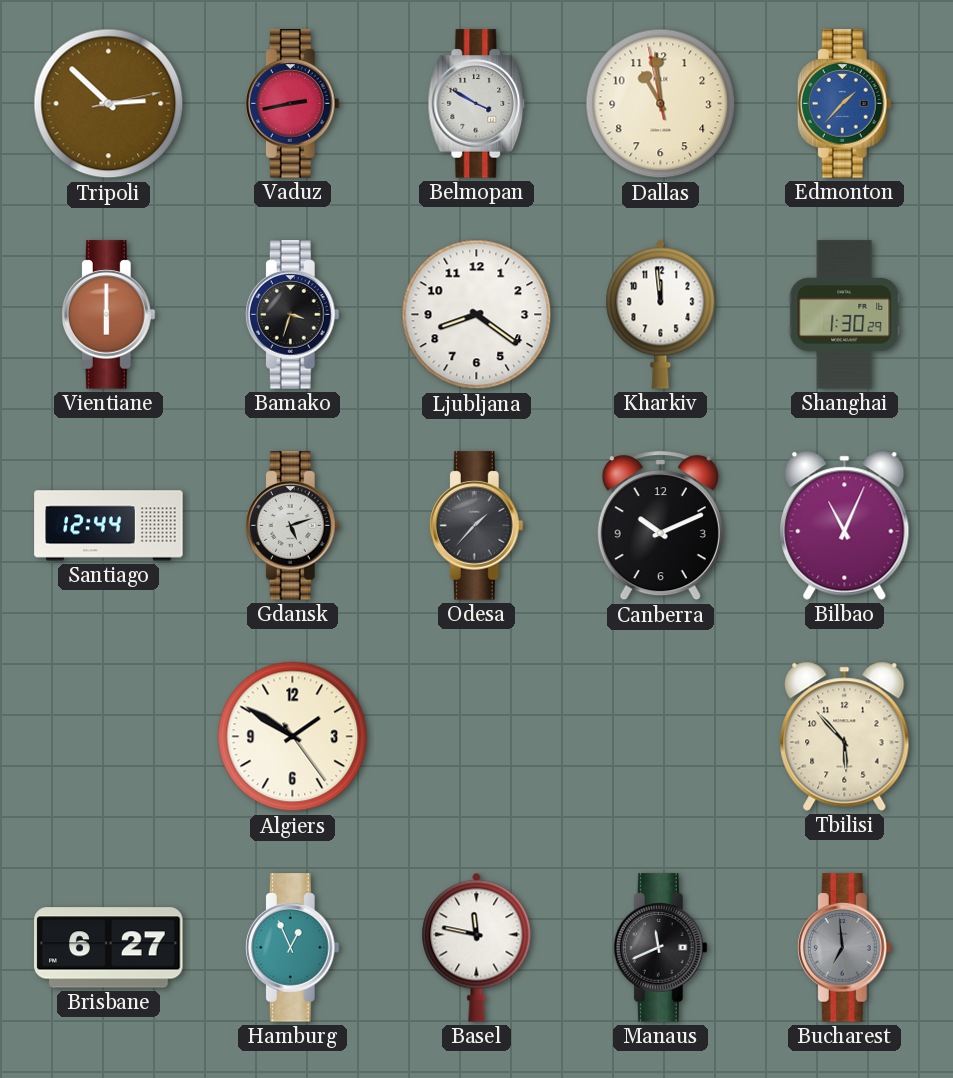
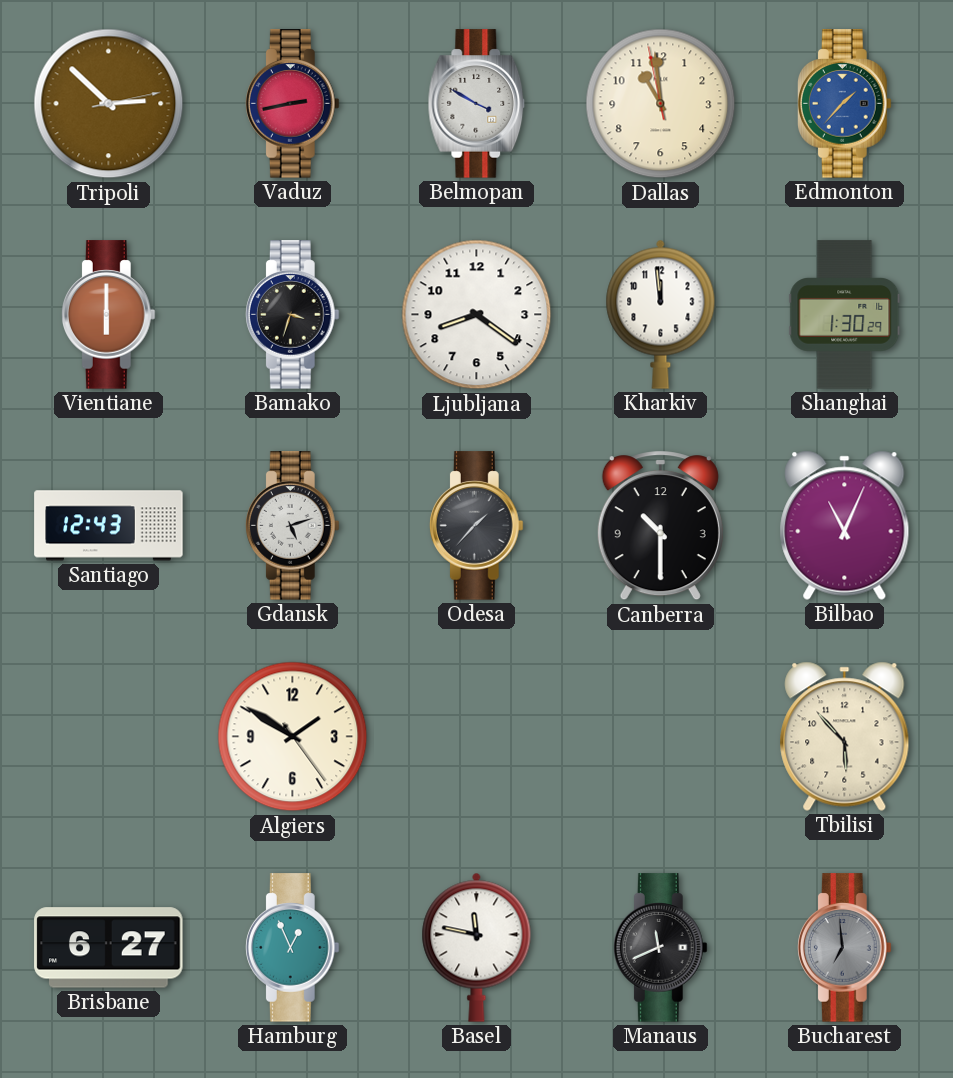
Santiago: 12:44 -> 12:43
Canberra: 10:11 -> 10:30
